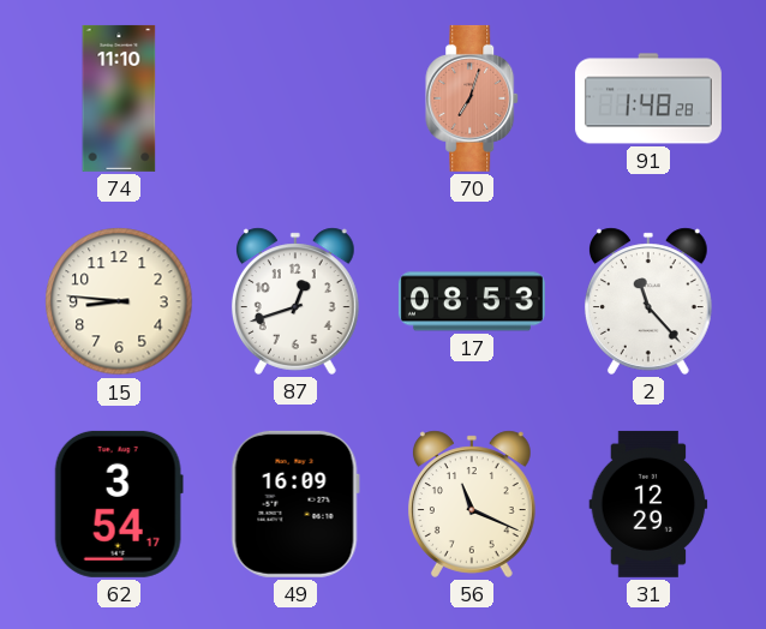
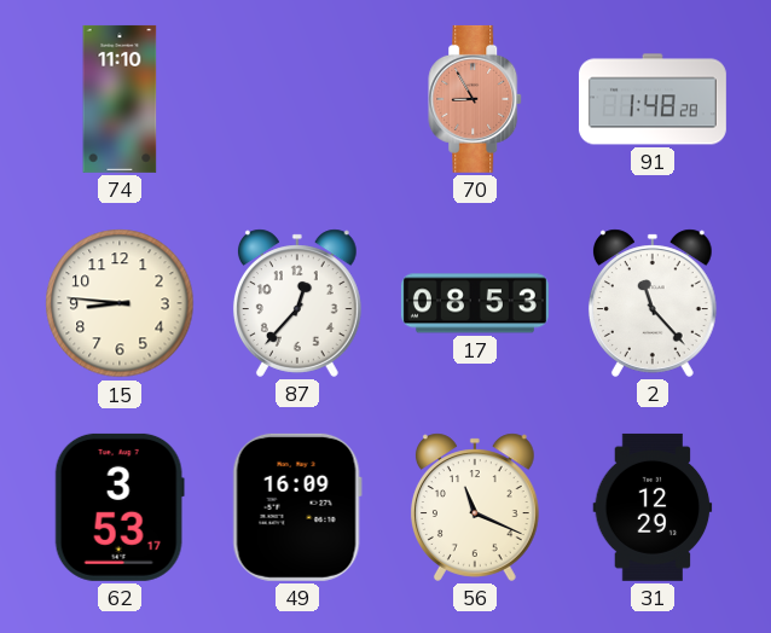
70: 7:03 -> 8:55
87: 12:42 -> 12:37
62: 3:54 -> 3:53
